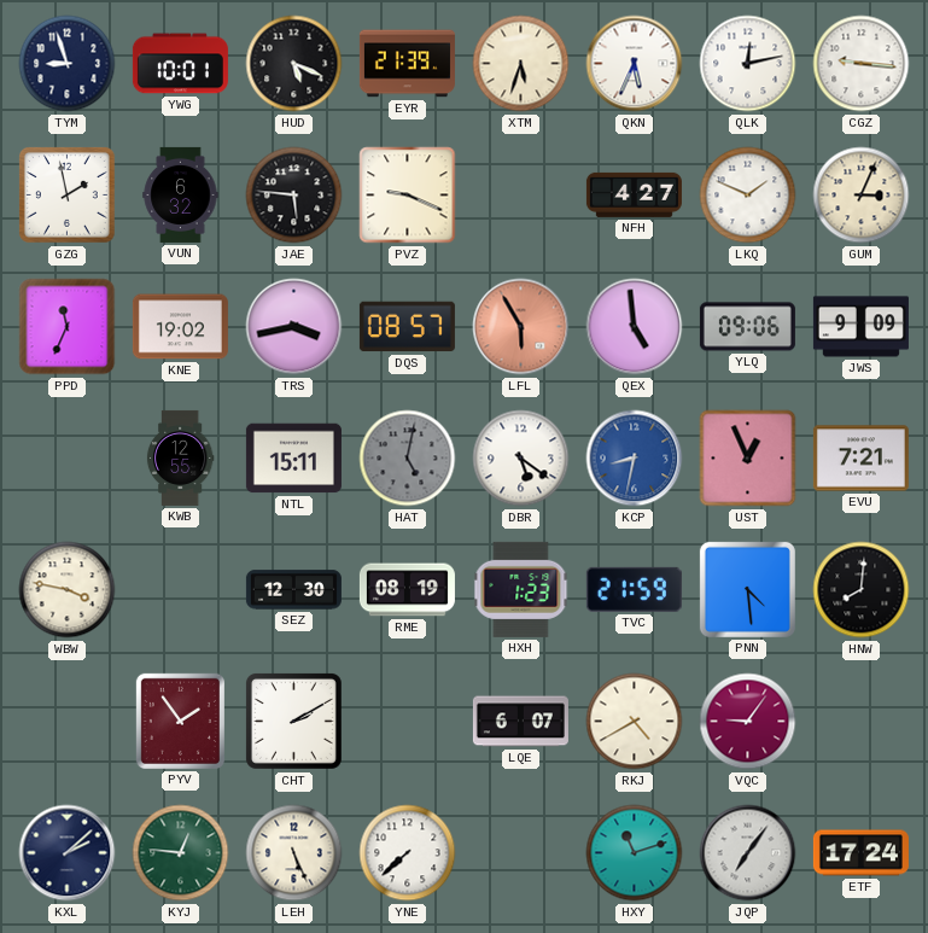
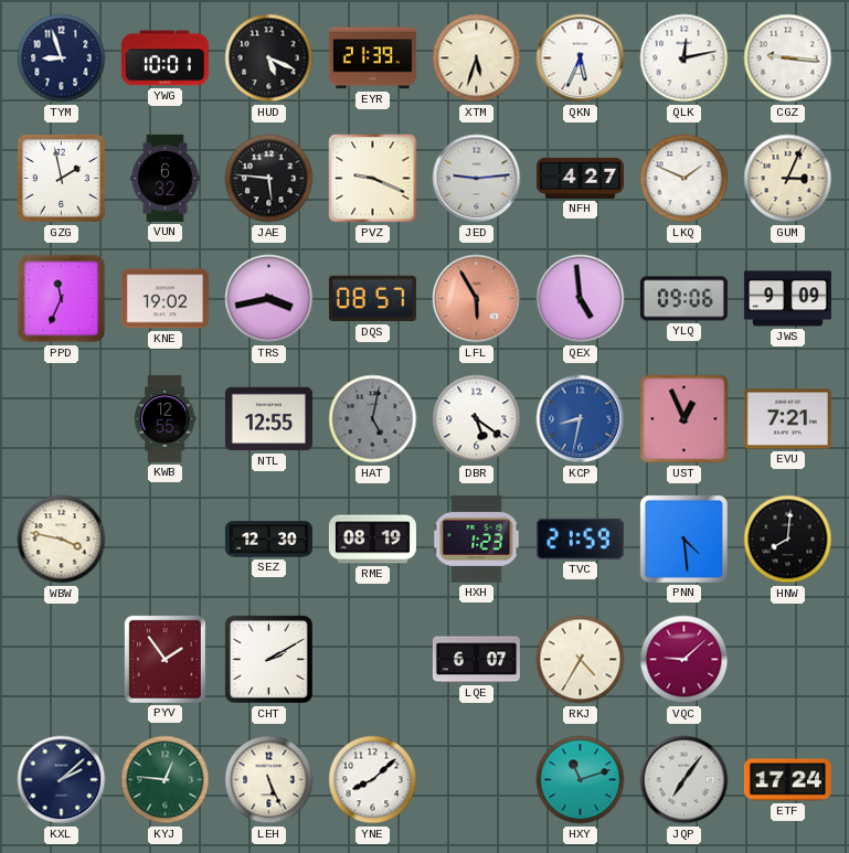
JED: none -> 9:14
NTL: 15:11 -> 12:55
RKJ: 4:40 -> 4:35
VQC: 9:06 -> 9:08
YNE: 7:38 -> 8:08
